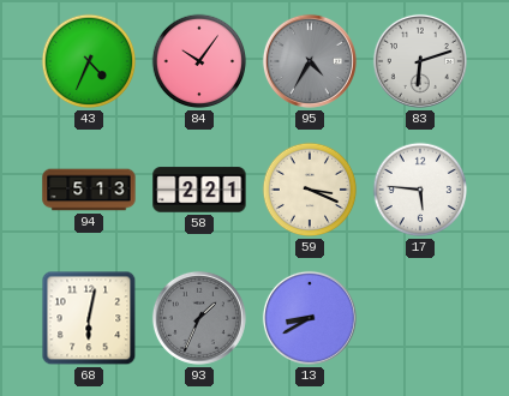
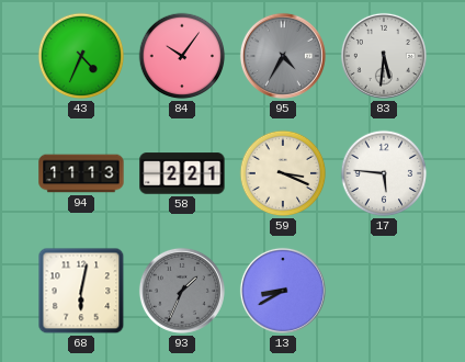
83: 6:12 -> 5:31
94: 5:13 -> 11:13
